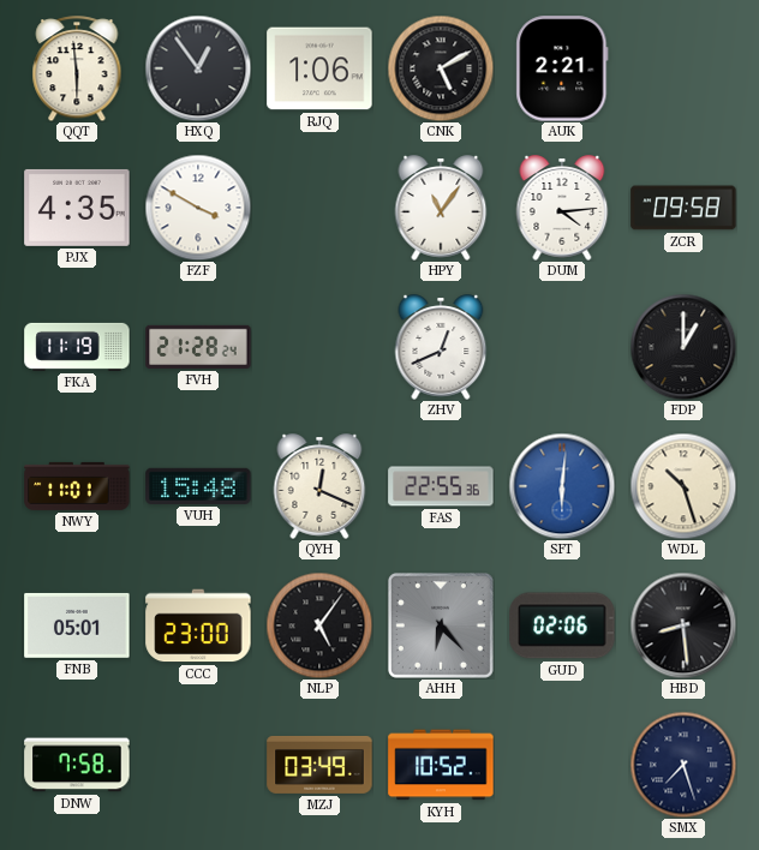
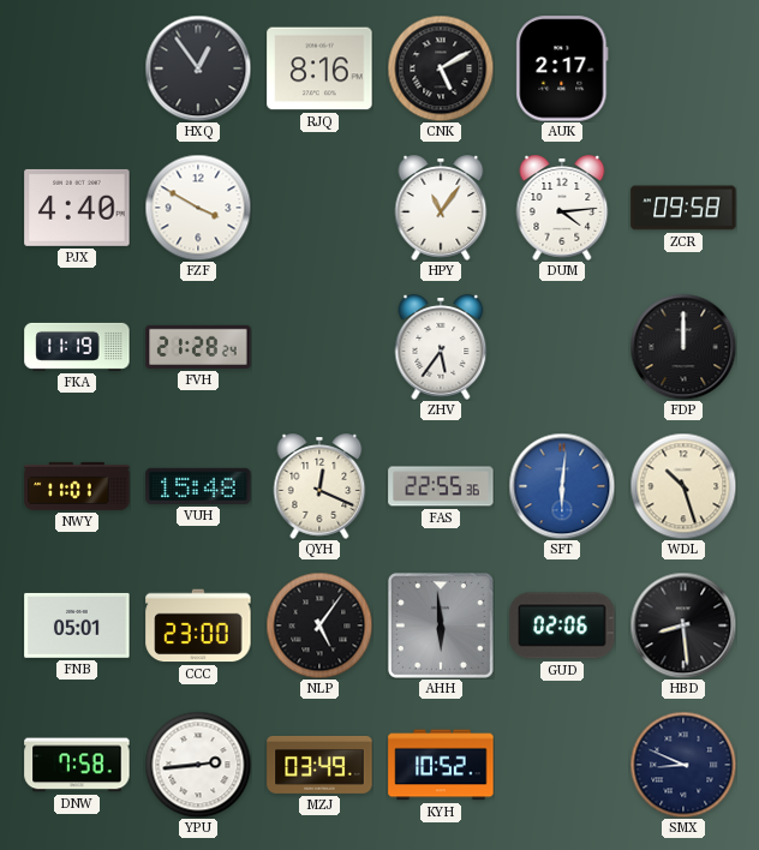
QQT: 5:59 -> none
RJQ: 1:06 -> 8:16
AUK: 2:21 -> 2:17
PJX: 4:35 -> 4:40
ZHV: 12:41 -> 5:36
FDP: 1:00 -> 12:00
AHH: 6:23 -> 5:59
YPU: none -> 2:44
SMX: 7:27 -> 8:49
